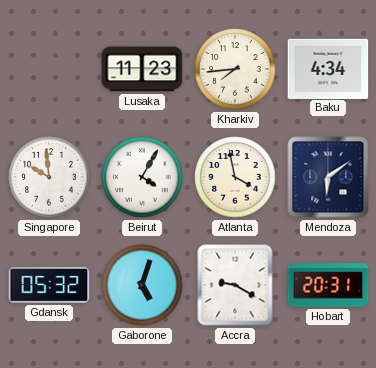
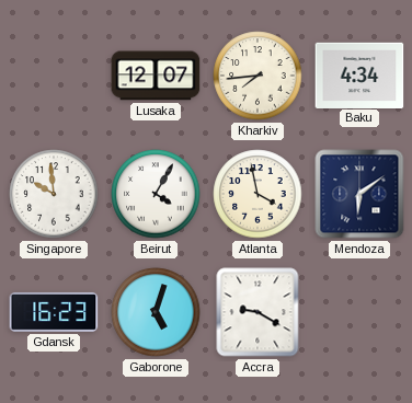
Lusaka: 11:23 -> 12:07
Gdansk: 05:32 -> 16:23
Hobart: 20:31 -> none
